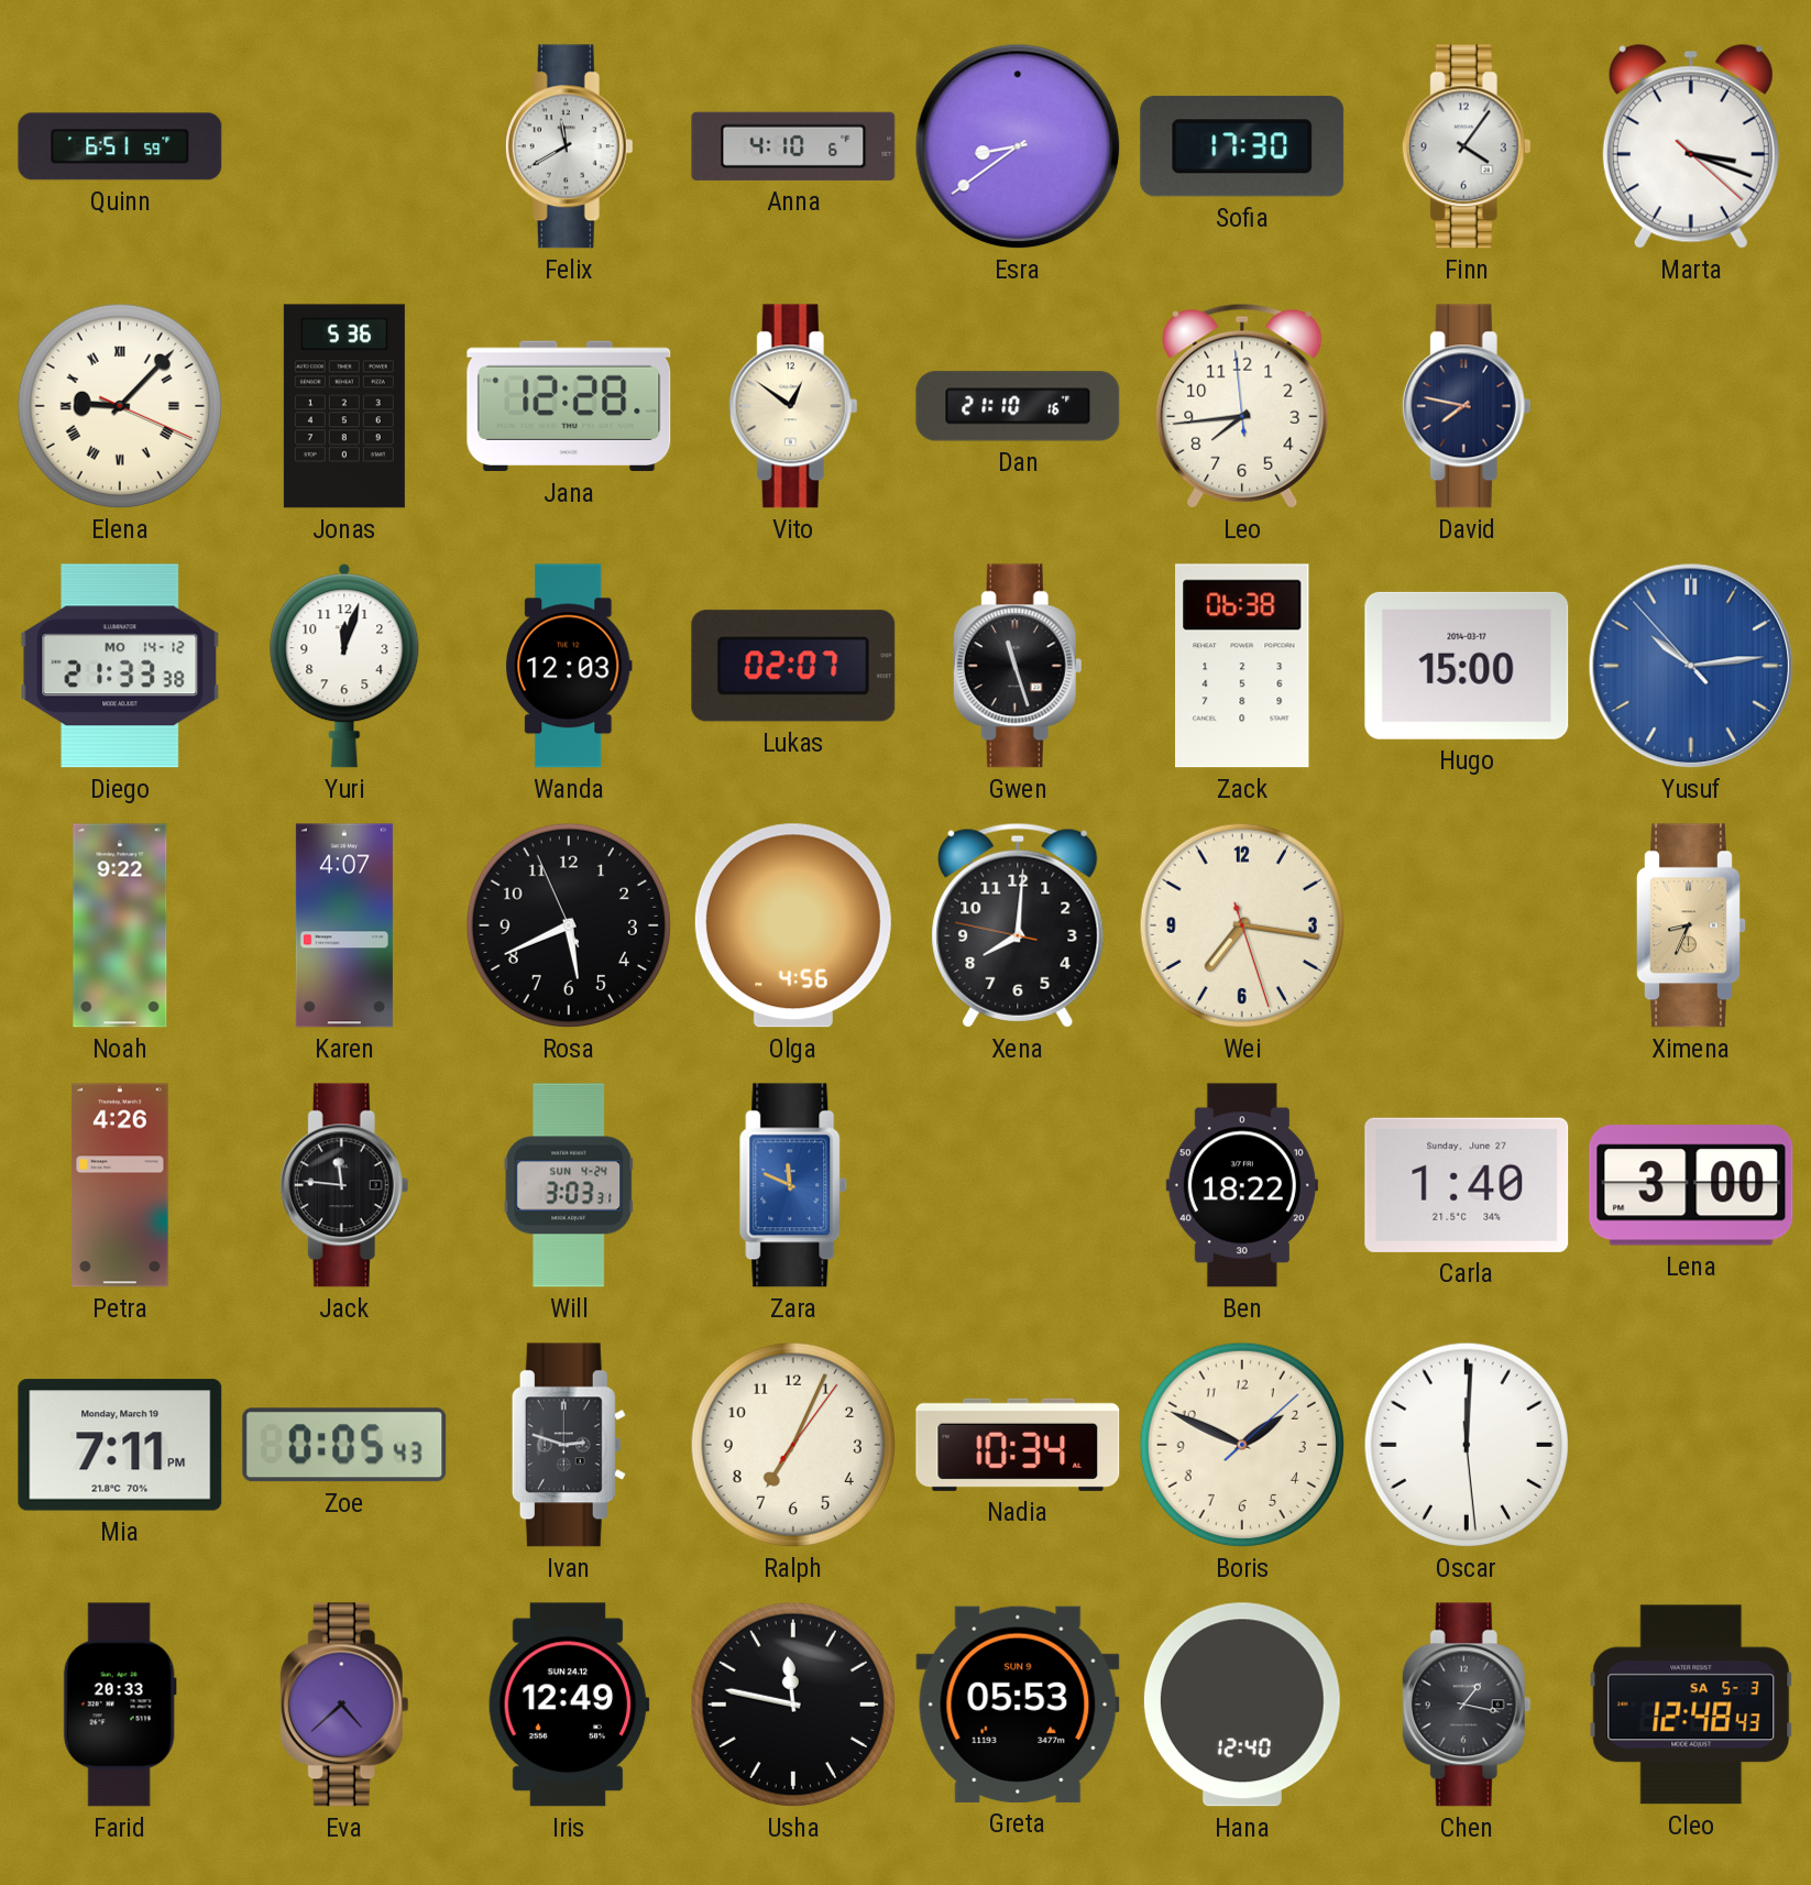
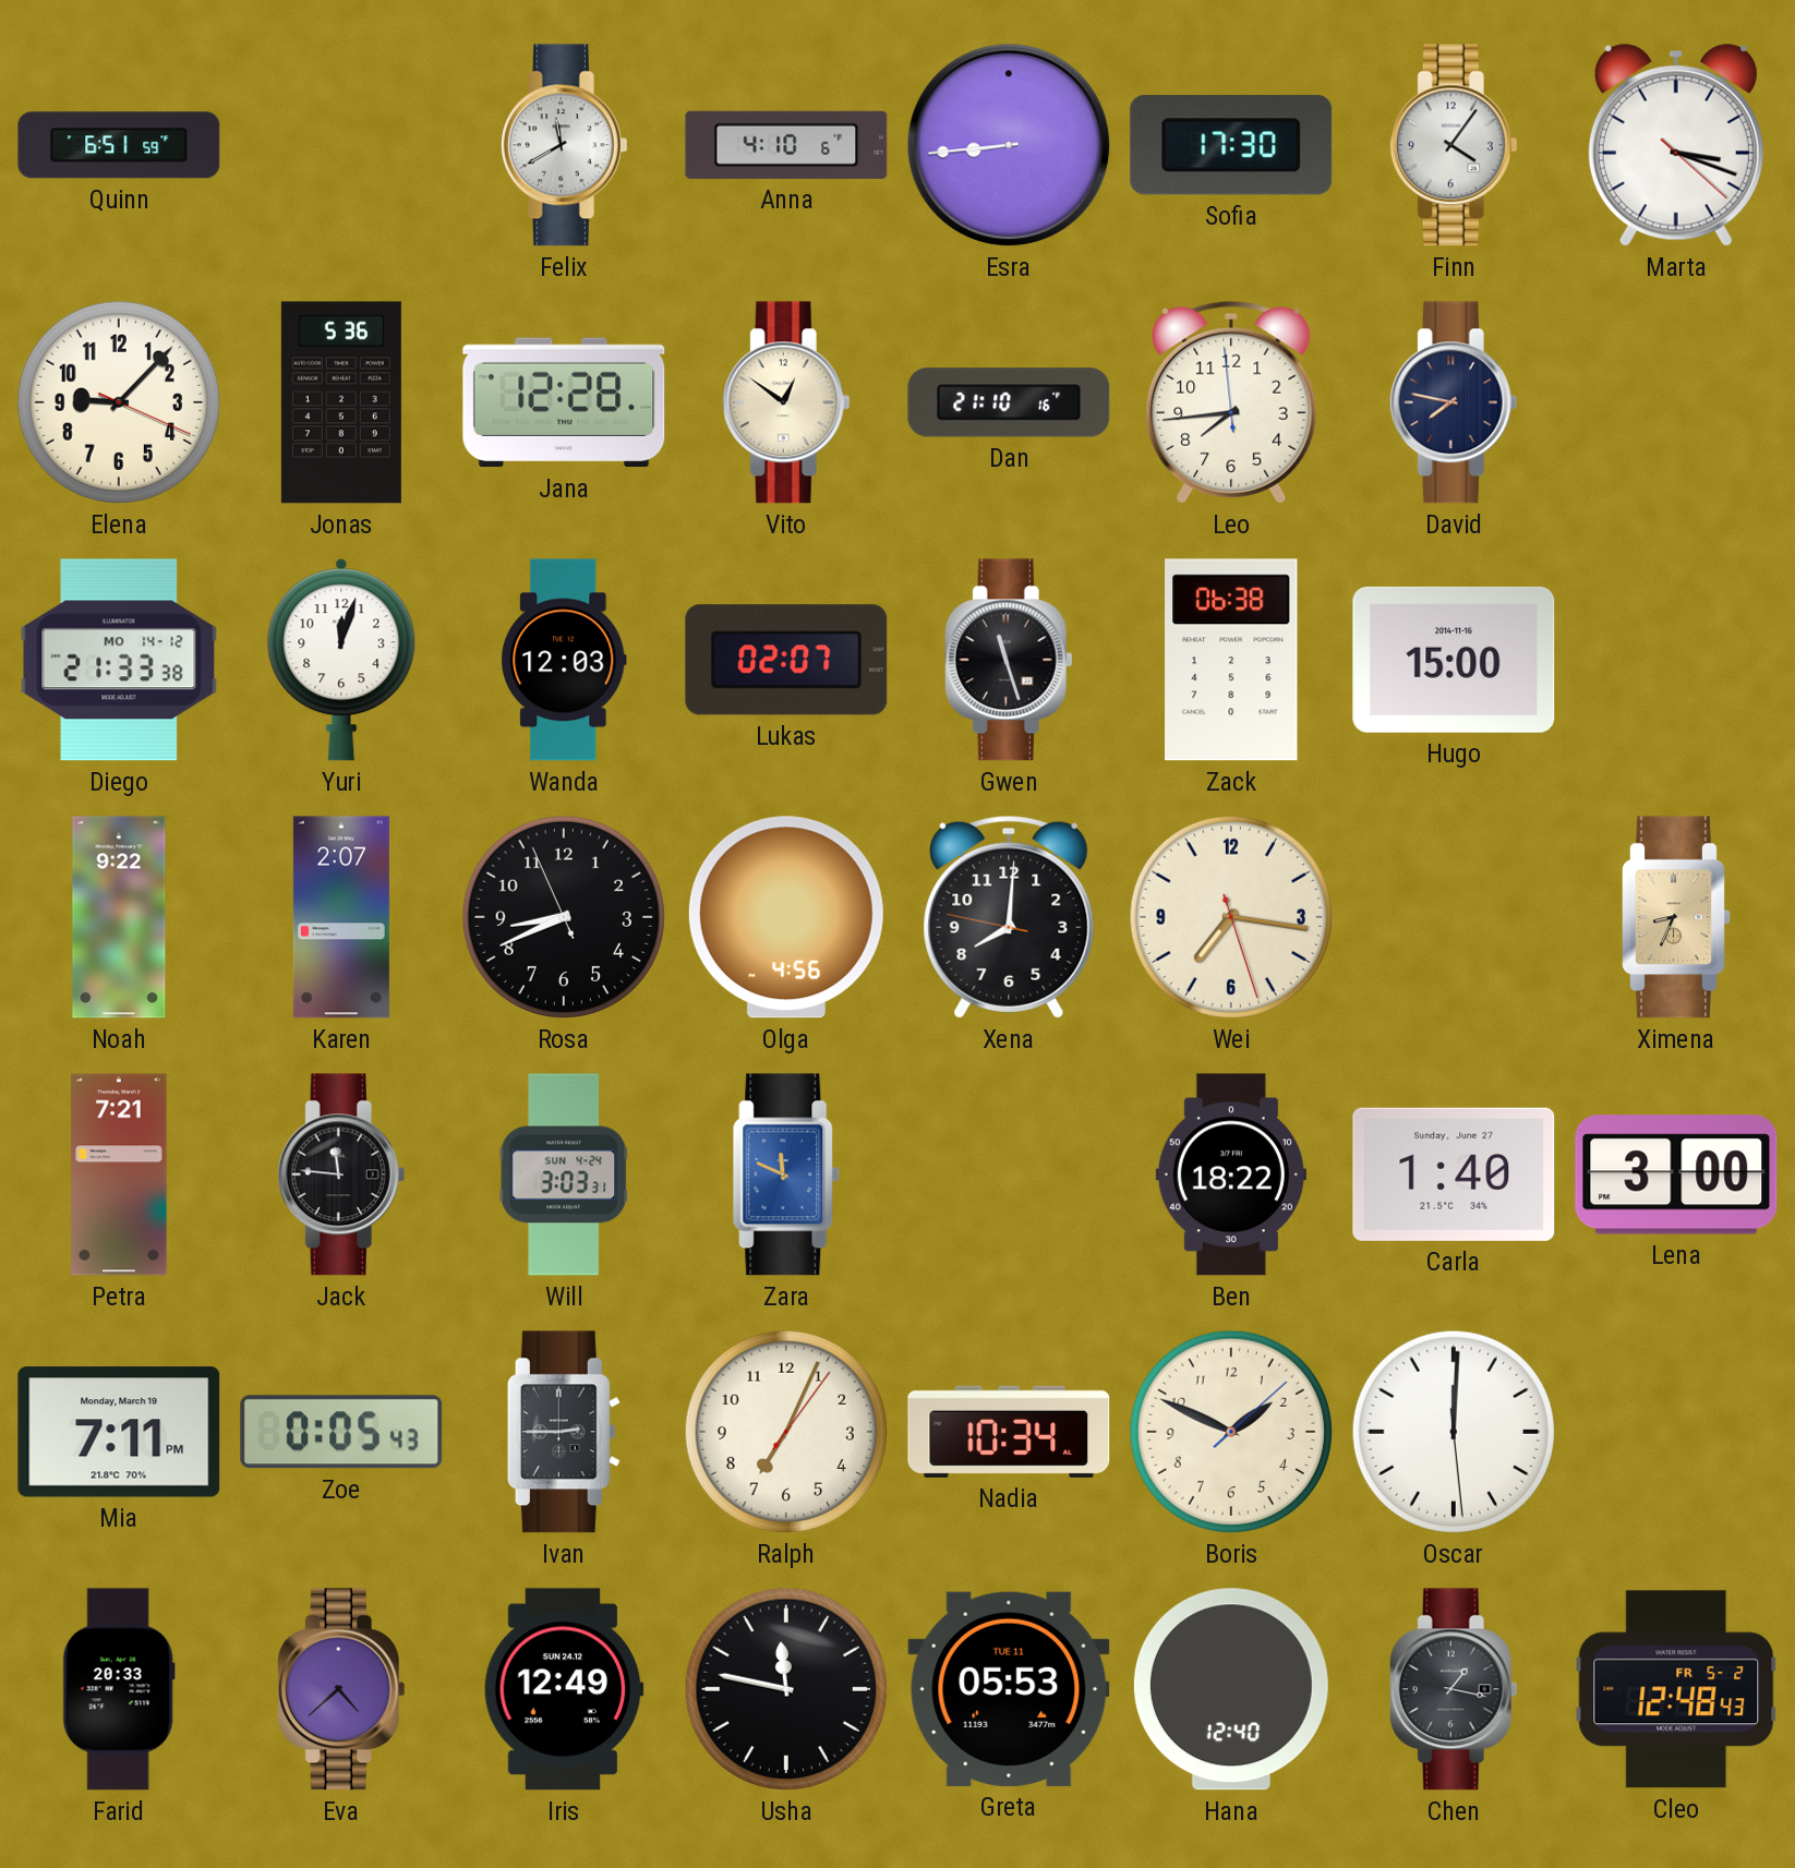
Esra: 8:39 -> 8:44
Elena numerals: Roman -> Arabic
Hugo date: 2014-03-17 -> 2014-11-16
Yusuf: 10:13 -> none
Karen: 4:07 -> 2:07
Rosa: 5:40 -> 8:40
Petra: 4:26 -> 7:21
Ivan: 2:48 -> 2:45
Greta date: SUN 9 -> TUE 11
Cleo date: SA 5-3 -> FR 5-2
